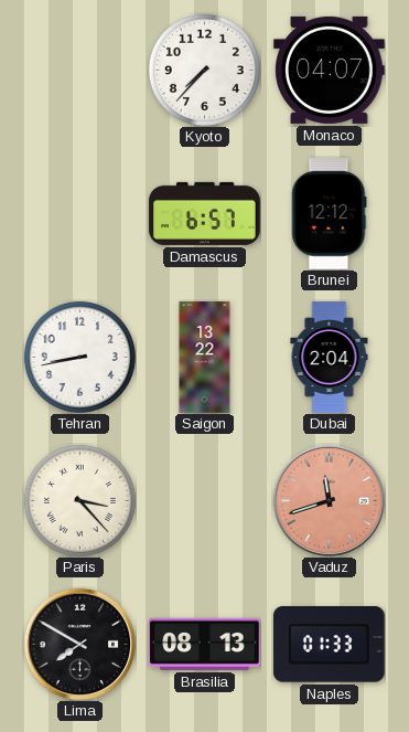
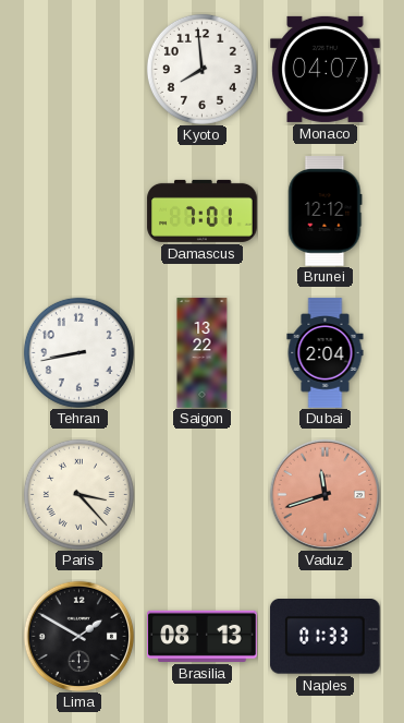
Kyoto: 7:37 -> 7:59
Damascus: 6:57 -> 7:01
Lima: 7:50 -> 1:50
